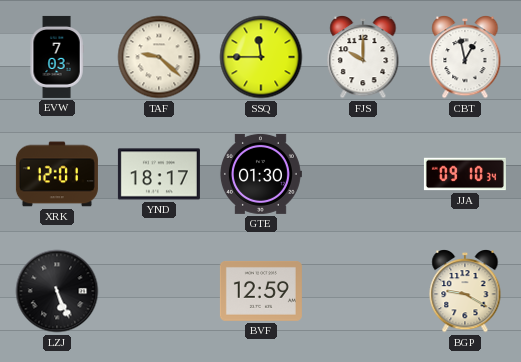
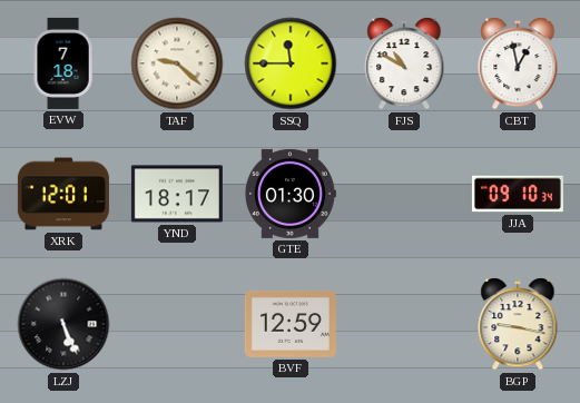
EVW: 7:03 -> 7:18
FJS: 10:00 -> 10:50
BGP: 9:20 -> 9:17
